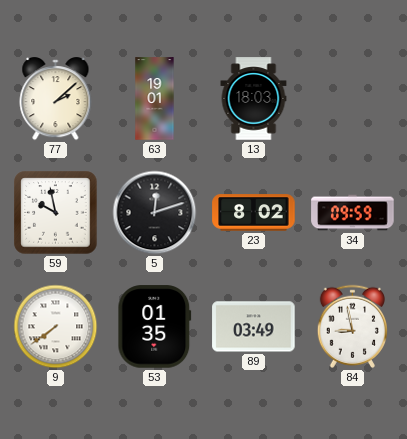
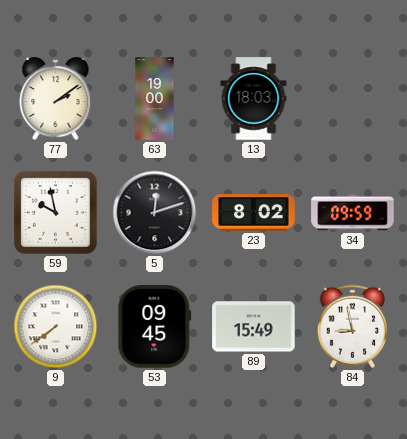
77: 2:08 -> 2:09
63: 19:01 -> 19:00
53: 01:35 -> 09:45
89: 03:49 -> 15:49
